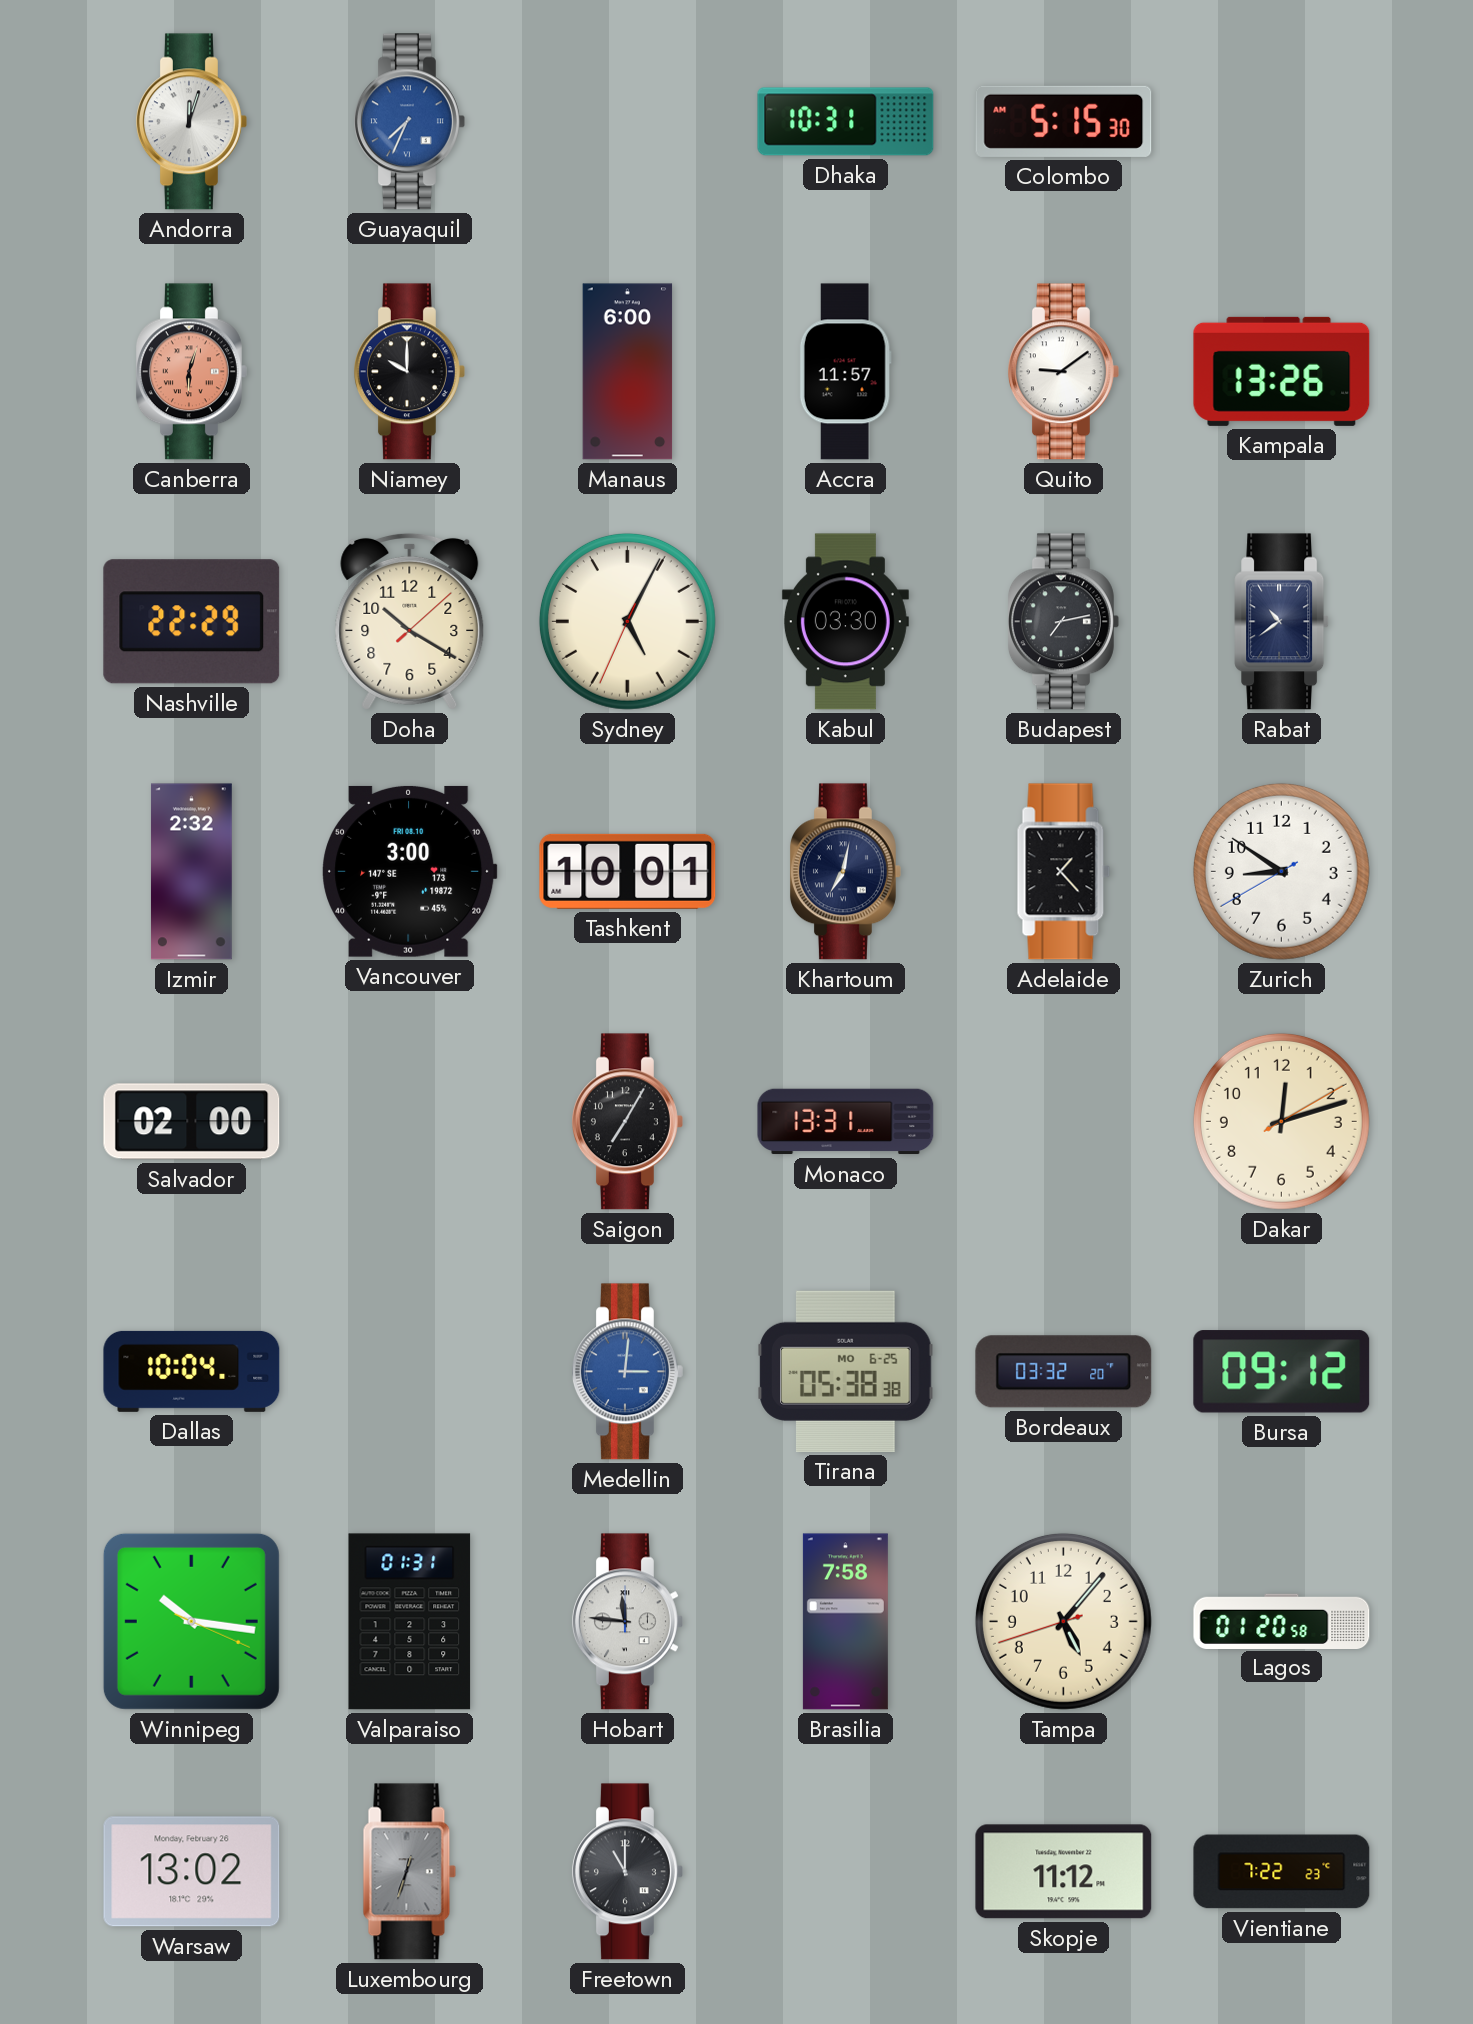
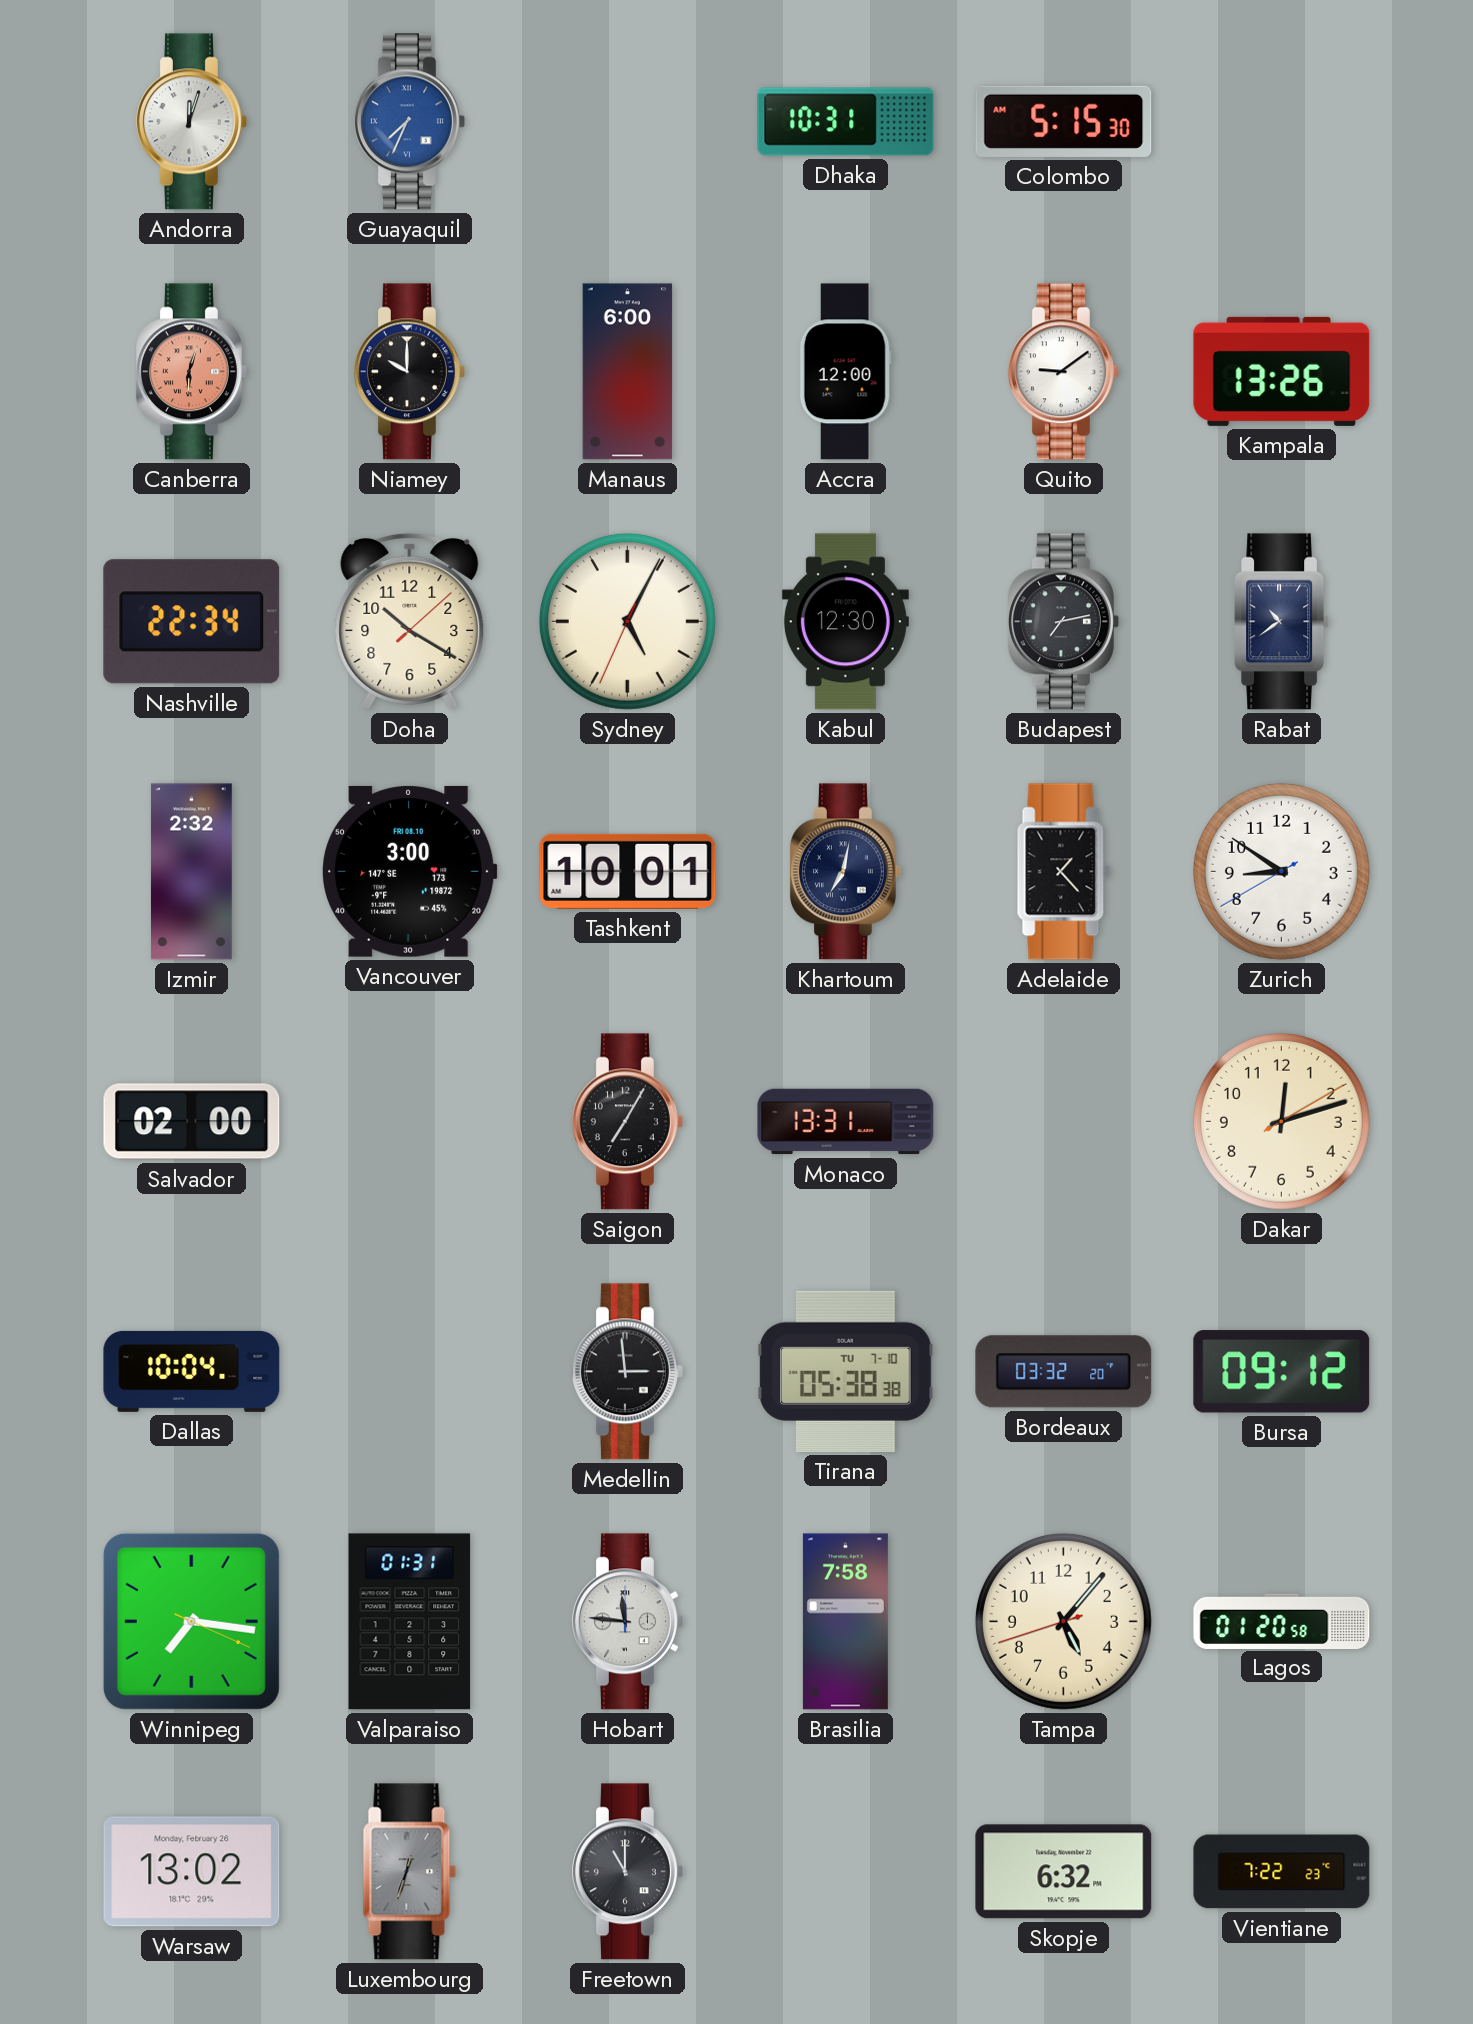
Accra: 11:57 -> 12:00
Nashville: 22:29 -> 22:34
Kabul: 03:30 -> 12:30
Medellin: 3:01 -> 2:59
Medellin dial: blue -> black
Tirana date: MO 6-25 -> TU 7-10
Winnipeg: 10:16 -> 7:16
Skopje: 11:12 -> 6:32
